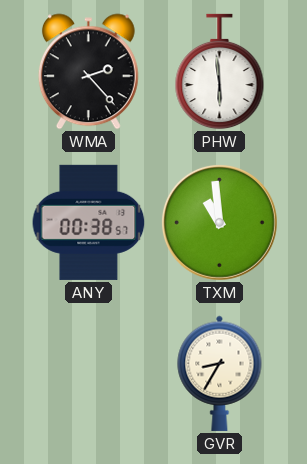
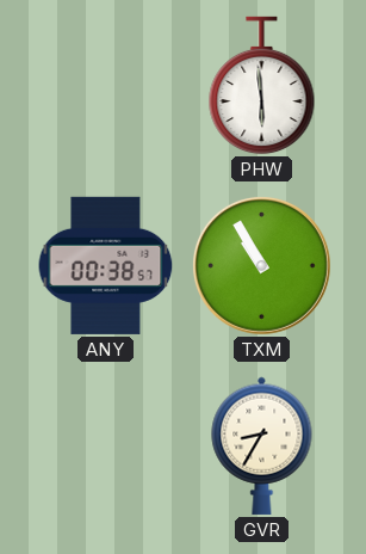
WMA: 2:23 -> none
TXM: 10:59 -> 10:55
